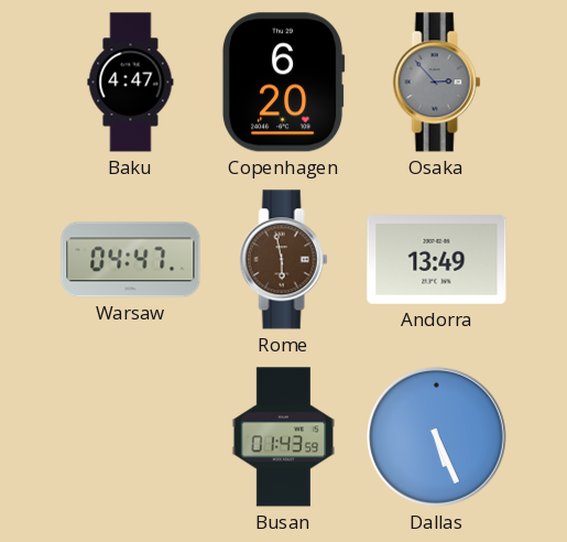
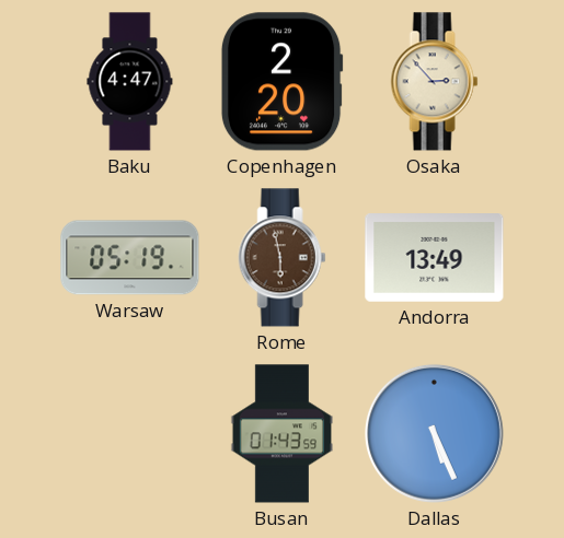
Copenhagen: 6:20 -> 2:20
Osaka dial: grey -> cream
Warsaw: 04:47 -> 05:19
